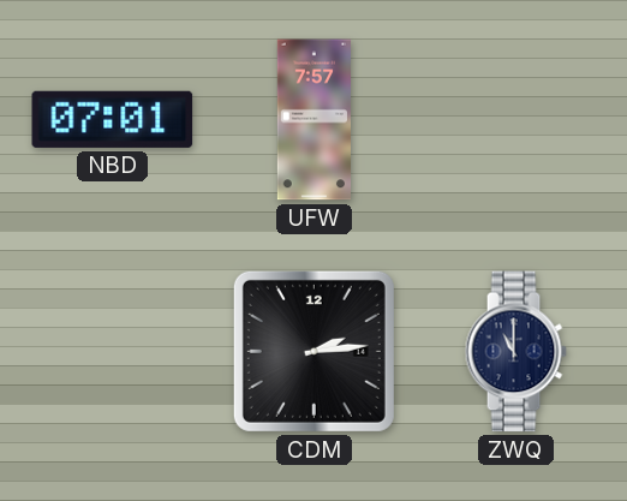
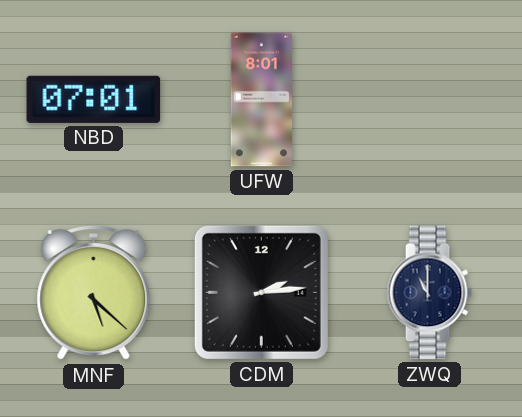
UFW: 7:57 -> 8:01
MNF: none -> 5:22
